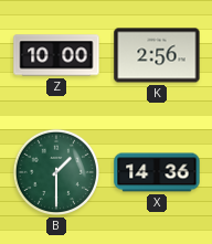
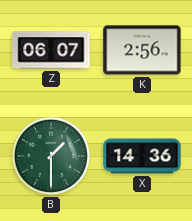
Z: 10:00 -> 06:07
